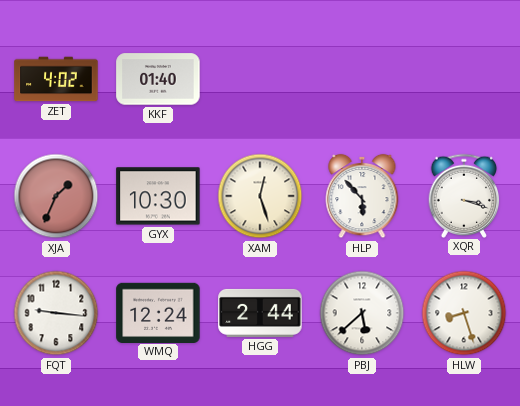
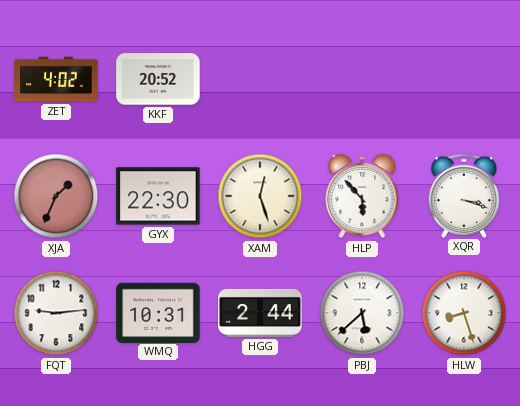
KKF: 01:40 -> 20:52
GYX: 10:30 -> 22:30
FQT: 9:16 -> 9:14
WMQ: 12:24 -> 10:31
